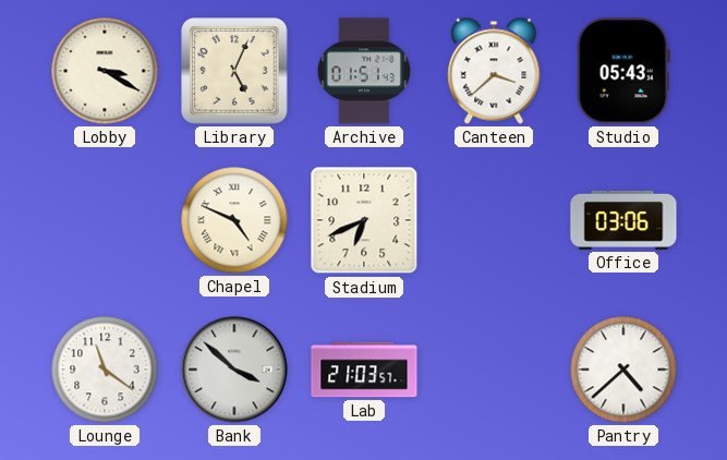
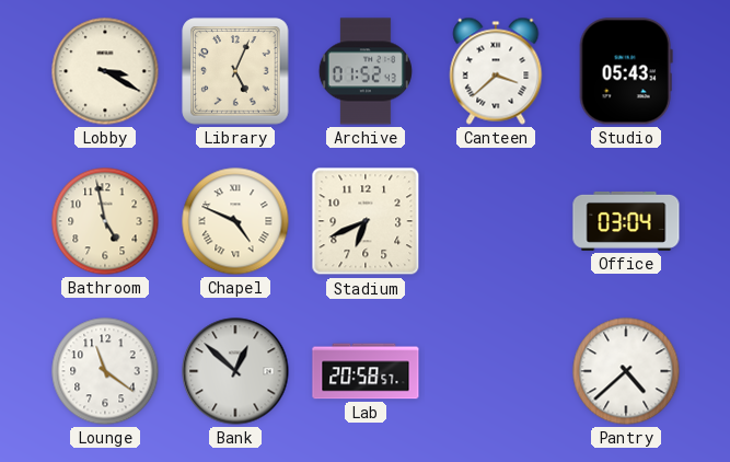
Archive: 01:51 -> 01:52
Bathroom: none -> 4:58
Office: 03:06 -> 03:04
Bank: 3:52 -> 12:52
Lab: 21:03 -> 20:58
